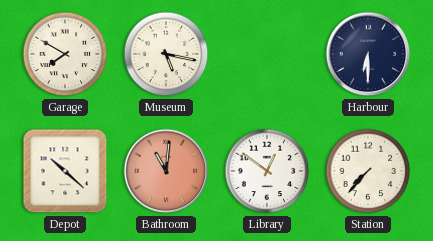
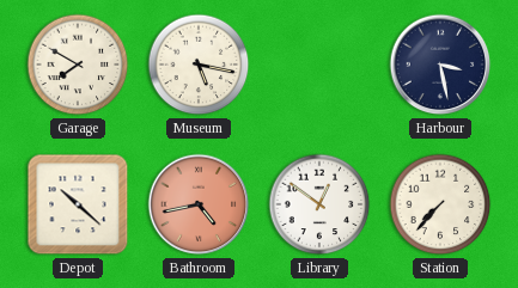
Harbour: 6:30 -> 3:28
Bathroom: 11:01 -> 4:43
